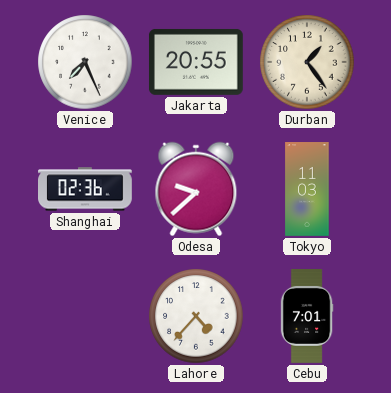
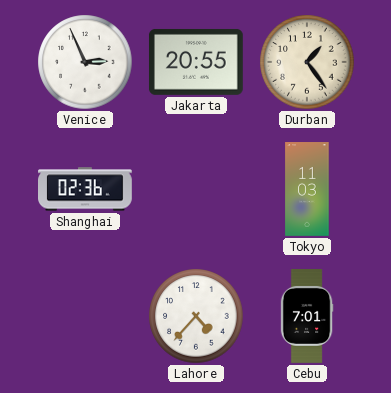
Venice: 7:26 -> 2:56
Odesa: 9:38 -> none
